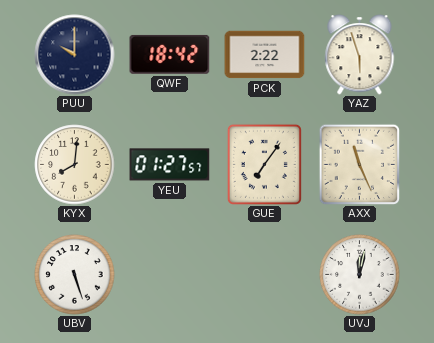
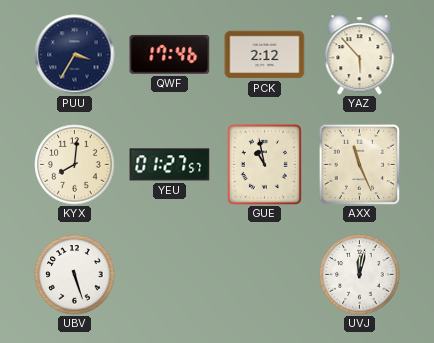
PUU: 10:00 -> 3:35
QWF: 18:42 -> 17:46
PCK: 2:22 -> 2:12
YAZ: 5:57 -> 5:53
GUE: 7:06 -> 10:58
